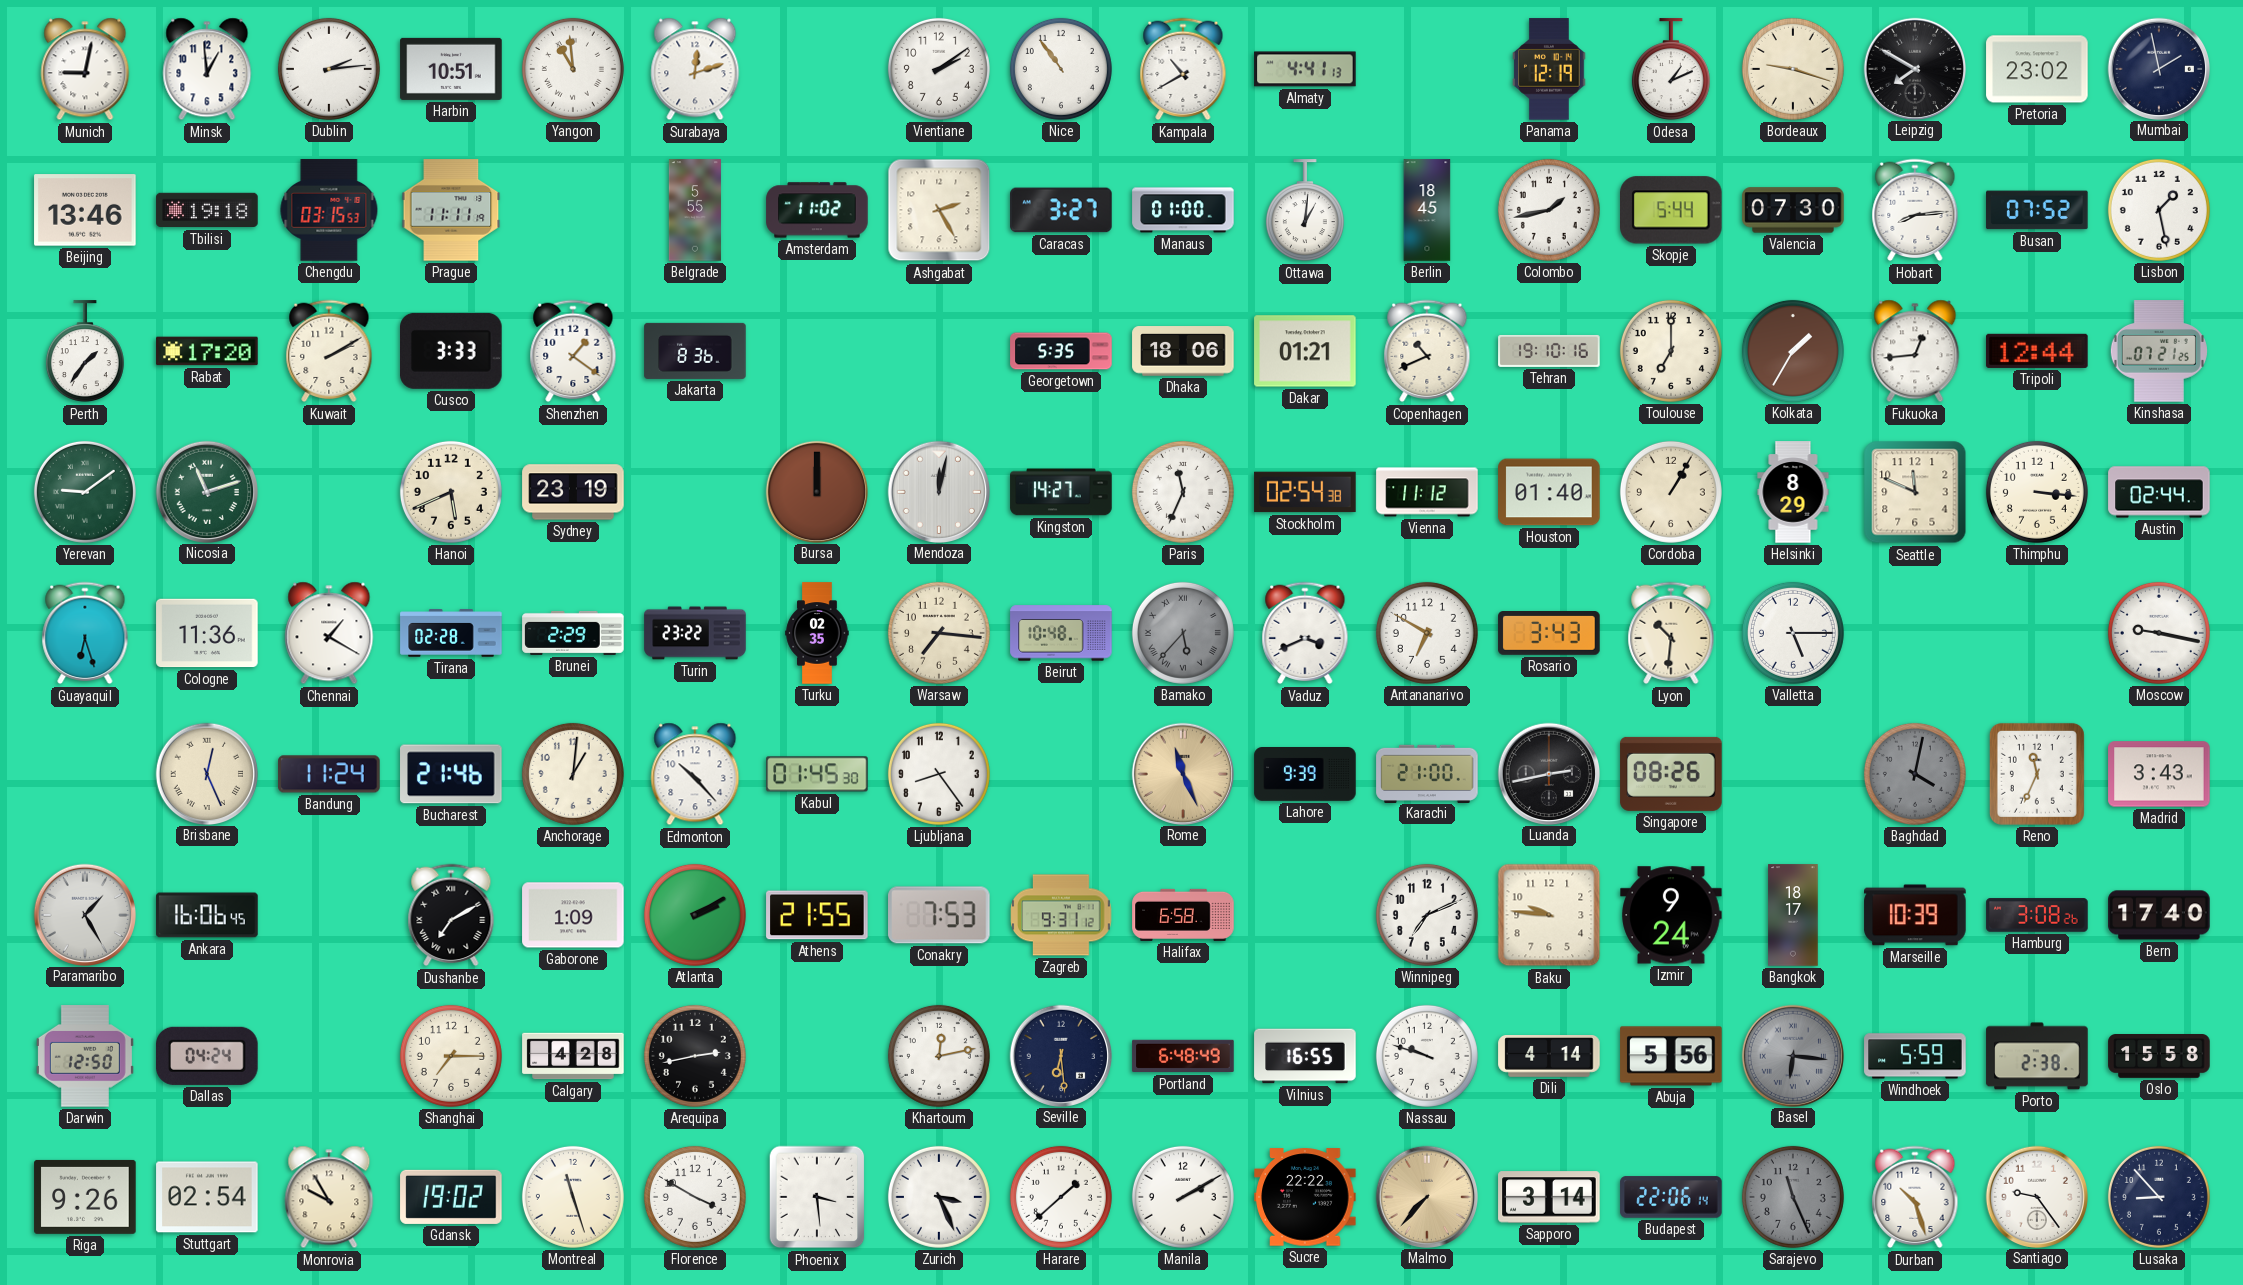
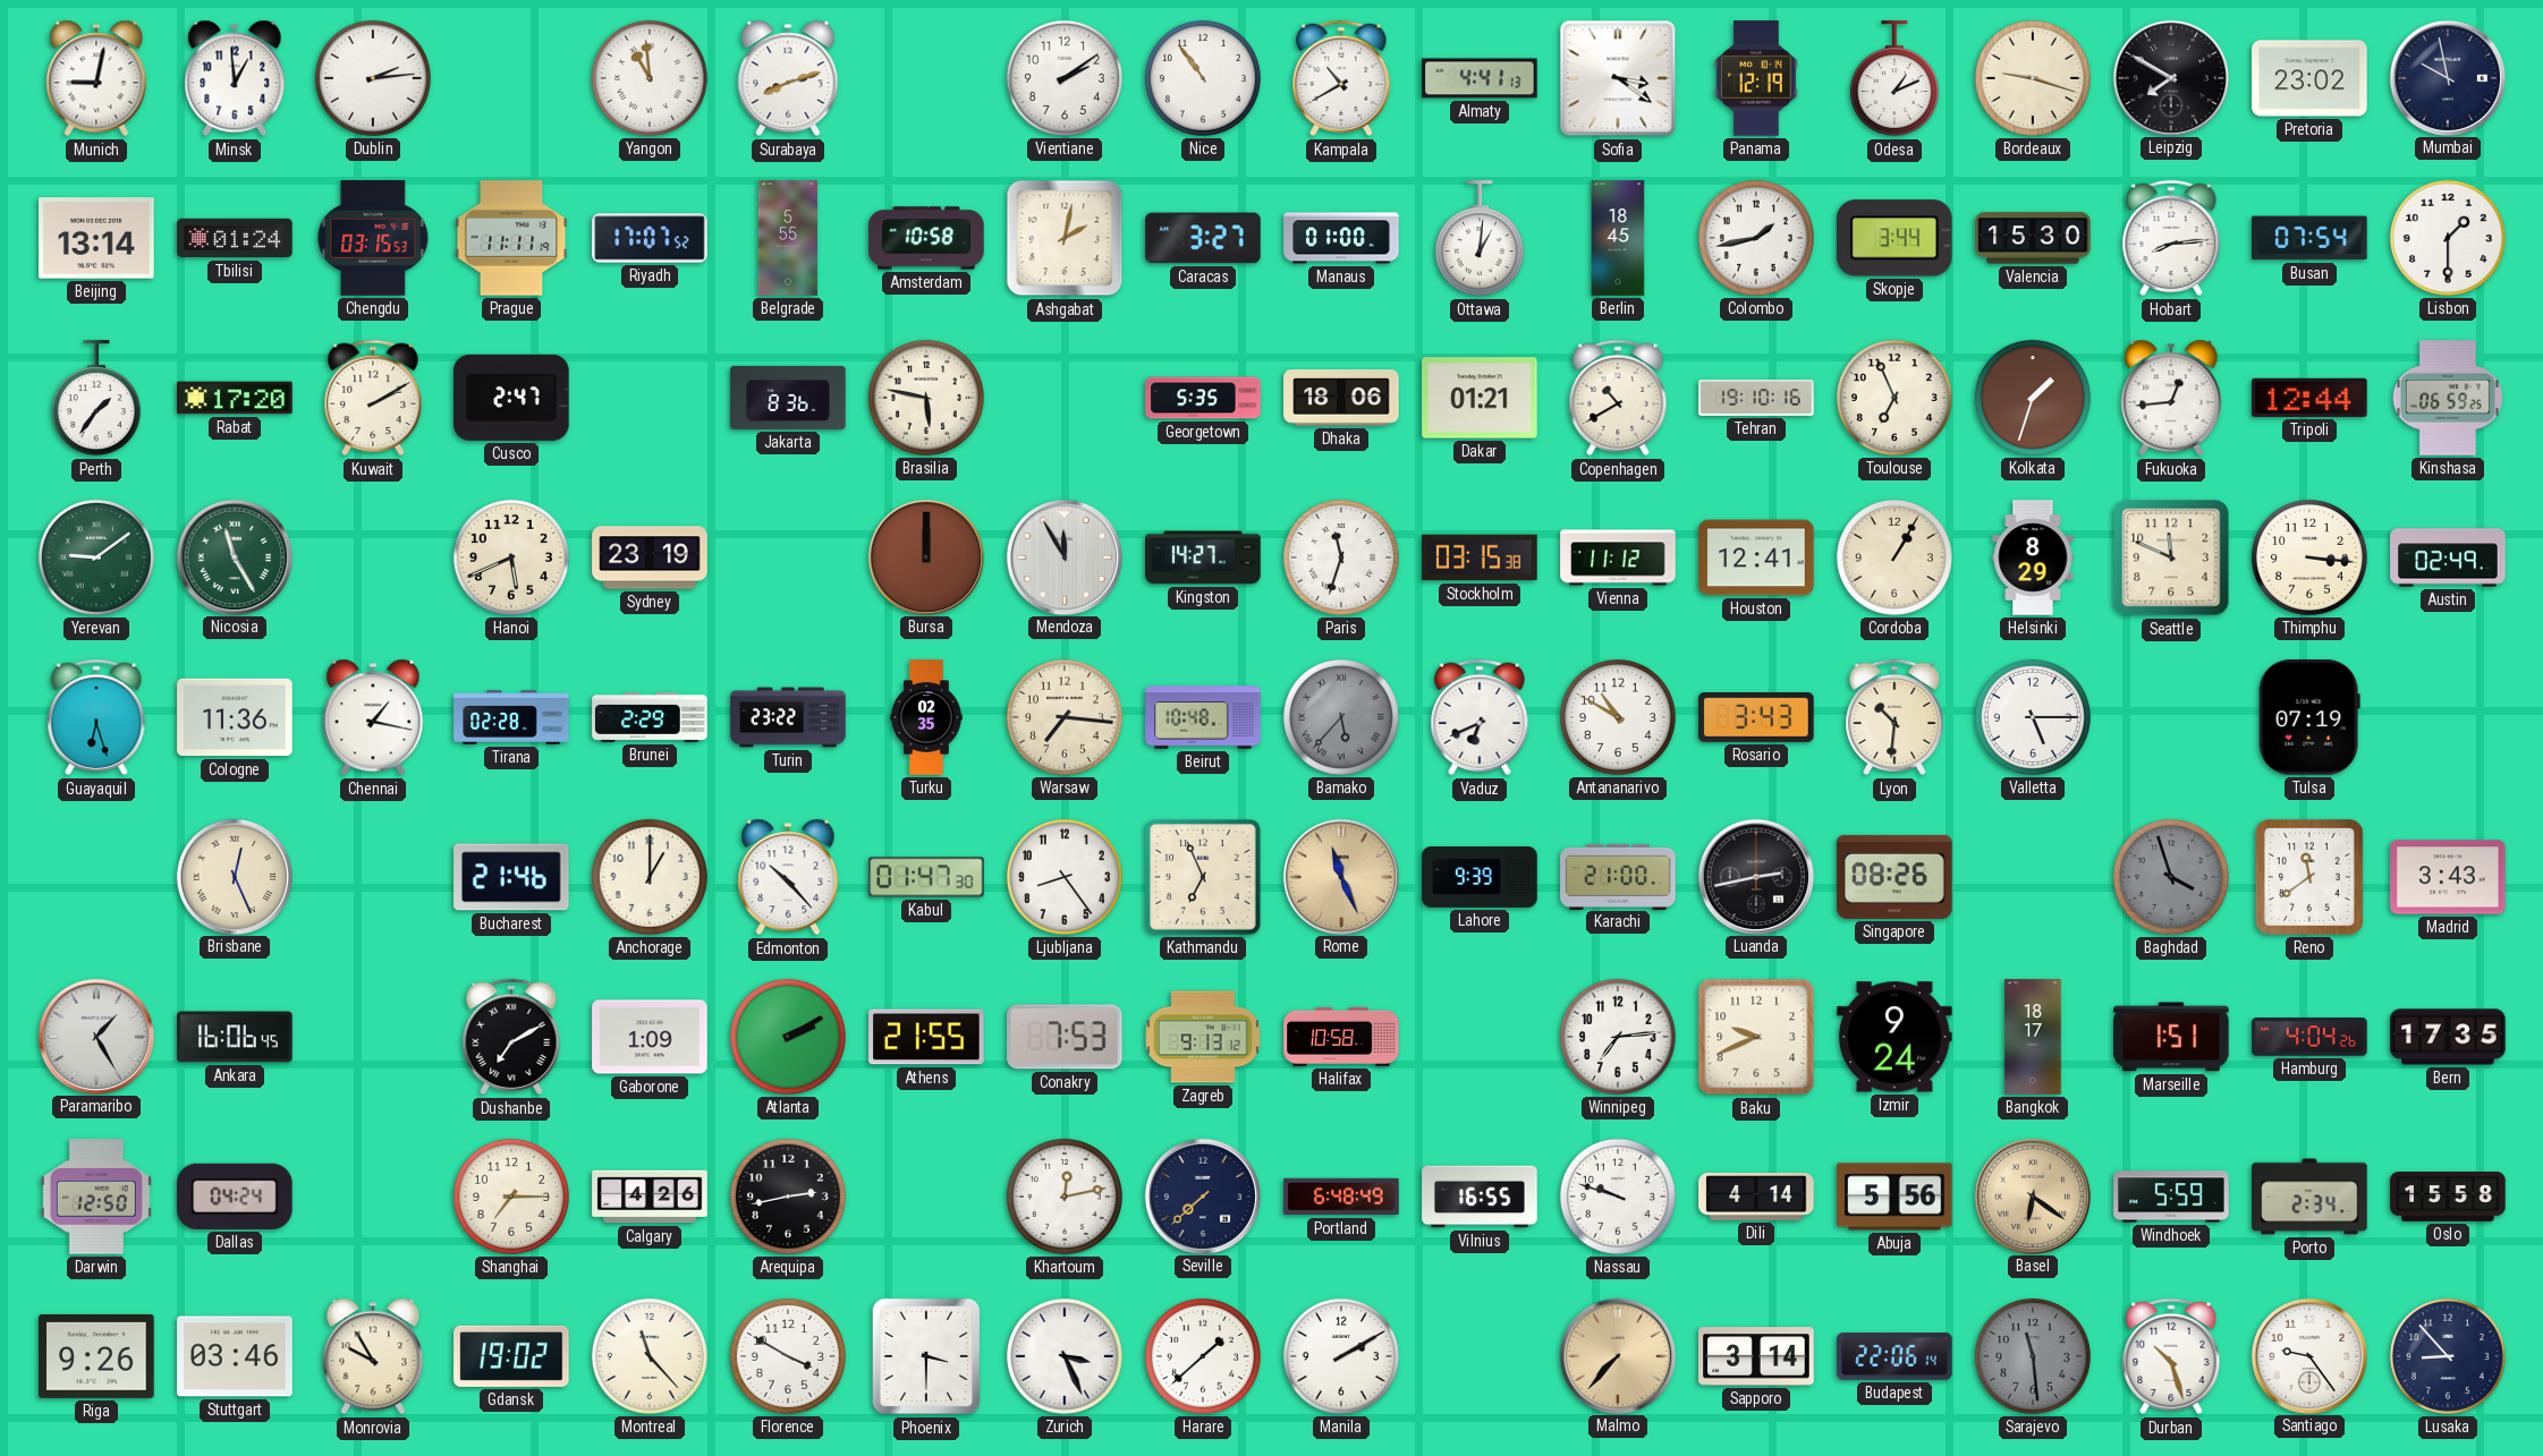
Harbin: 10:51 -> none
Surabaya: 12:12 -> 8:12
Sofia: none -> 3:21
Mumbai: 1:58 -> 9:58
Beijing: 13:46 -> 13:14
Tbilisi: 19:18 -> 01:24
Riyadh: none -> 17:07
Amsterdam: 11:02 -> 10:58
Ashgabat: 2:25 -> 2:02
Skopje: 5:44 -> 3:44
Valencia: 07:30 -> 15:30
Busan: 07:52 -> 07:54
Lisbon: 1:28 -> 1:30
Cusco: 3:33 -> 2:47
Shenzhen: 1:21 -> none
Brasilia: none -> 5:47
Copenhagen: 10:41 -> 10:40
Toulouse: 7:00 -> 6:56
Kolkata: 1:35 -> 1:33
Kinshasa: 07:21 -> 06:59
Nicosia: 11:12 -> 11:25
Mendoza: 12:02 -> 11:55
Paris: 11:34 -> 11:33
Stockholm: 02:54 -> 03:15
Houston: 01:40 -> 12:41
Austin: 02:44 -> 02:49
Chennai: 1:20 -> 1:17
Vaduz: 3:41 -> 6:41
Antananarivo: 6:50 -> 10:50
Tulsa: none -> 07:19
Moscow: 9:17 -> none
Bandung: 11:24 -> none
Anchorage: 1:01 -> 1:00
Kabul: 01:45 -> 01:47
Kathmandu: none -> 6:56
Baghdad: 4:02 -> 3:57
Reno: 11:34 -> 11:39
Zagreb: 9:31 -> 9:13
Halifax: 6:58 -> 10:58
Winnipeg: 7:11 -> 7:14
Baku: 9:46 -> 9:41
Marseille: 10:39 -> 1:51
Hamburg: 3:08 -> 4:04
Bern: 17:40 -> 17:35
Calgary: 4:28 -> 4:26
Seville: 6:29 -> 7:38
Basel: 6:16 -> 6:21
Basel dial: grey -> champagne
Porto: 2:38 -> 2:34
Stuttgart: 02:54 -> 03:46
Montreal: 11:27 -> 11:23
Phoenix: 3:29 -> 3:30
Sucre: 22:22 -> none
Sarajevo: 11:26 -> 11:29
